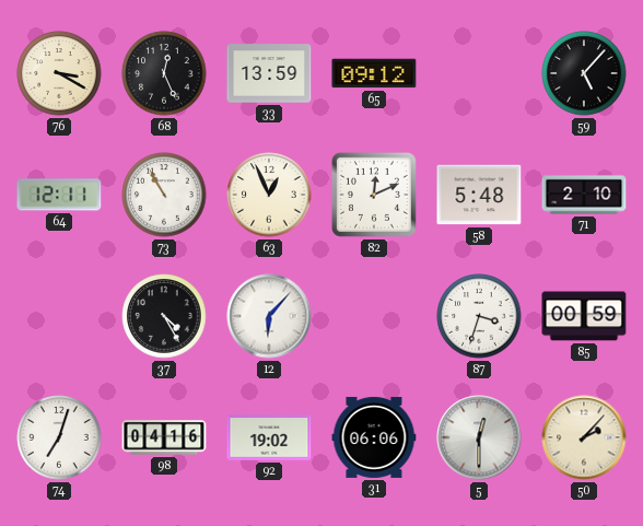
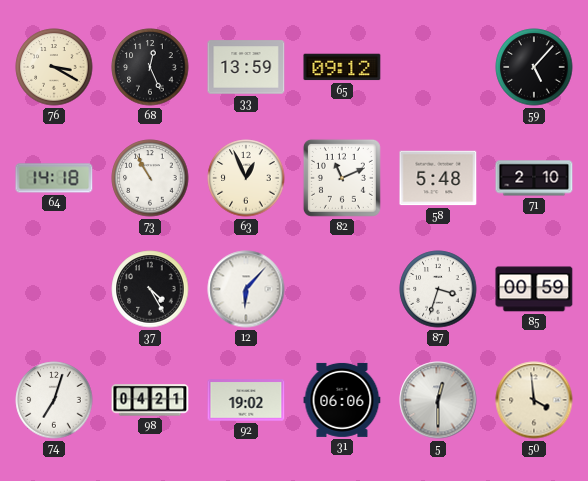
64: 12:11 -> 14:18
82: 12:11 -> 11:11
98: 04:16 -> 04:21
50: 2:07 -> 3:59
